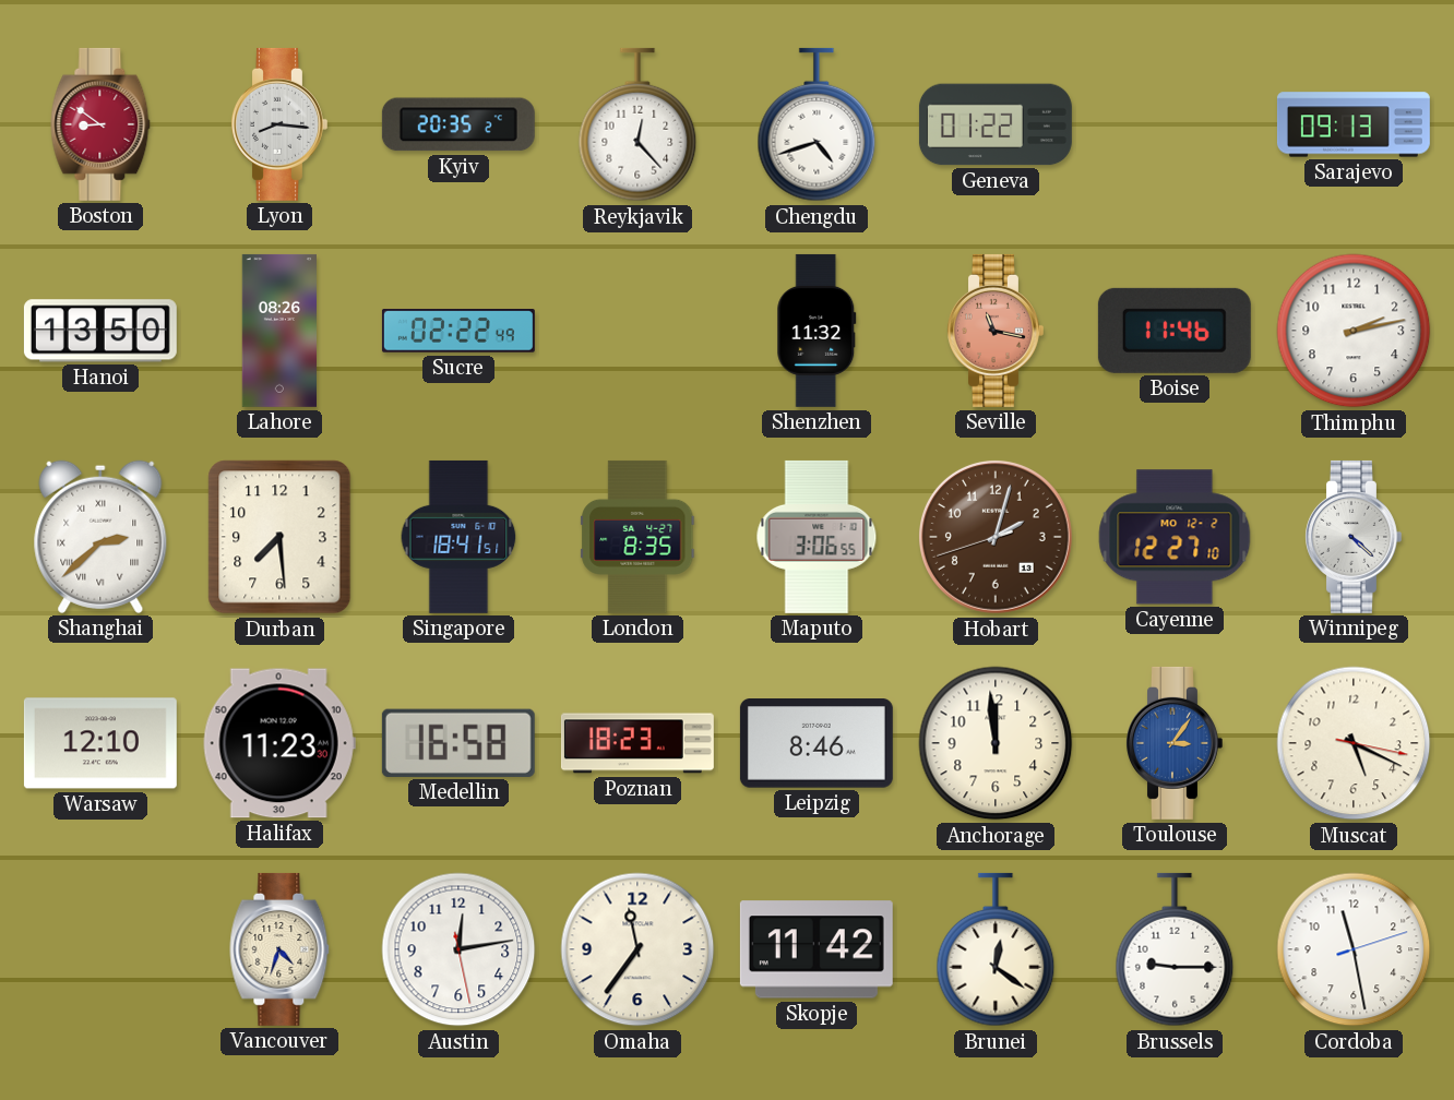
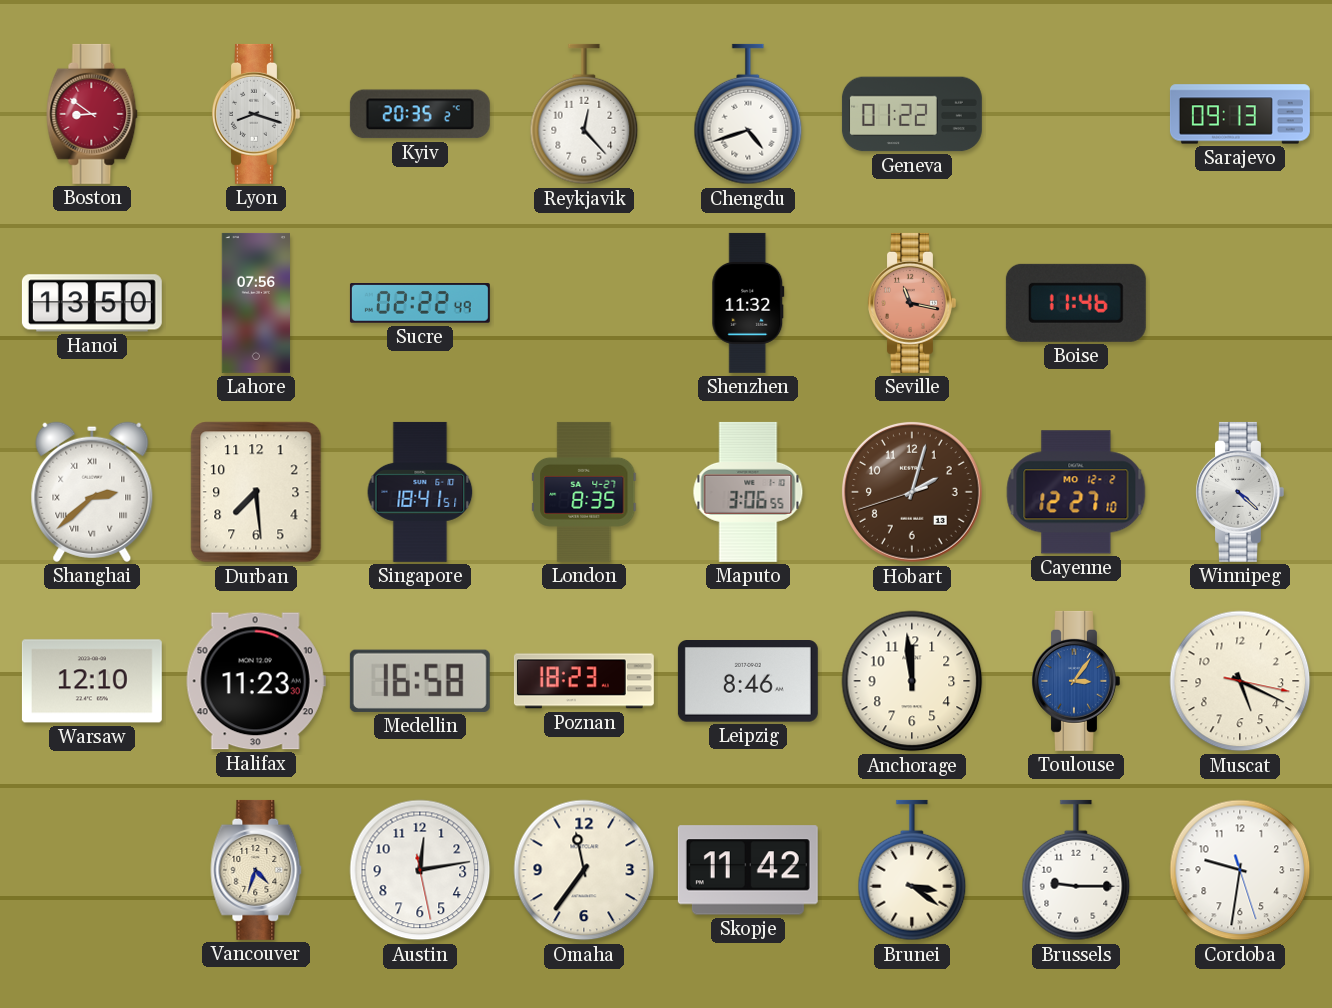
Lyon: 8:16 -> 8:18
Lahore: 08:26 -> 07:56
Thimphu: 2:13 -> none
Brunei: 12:21 -> 3:21
Cordoba: 11:28 -> 9:31
